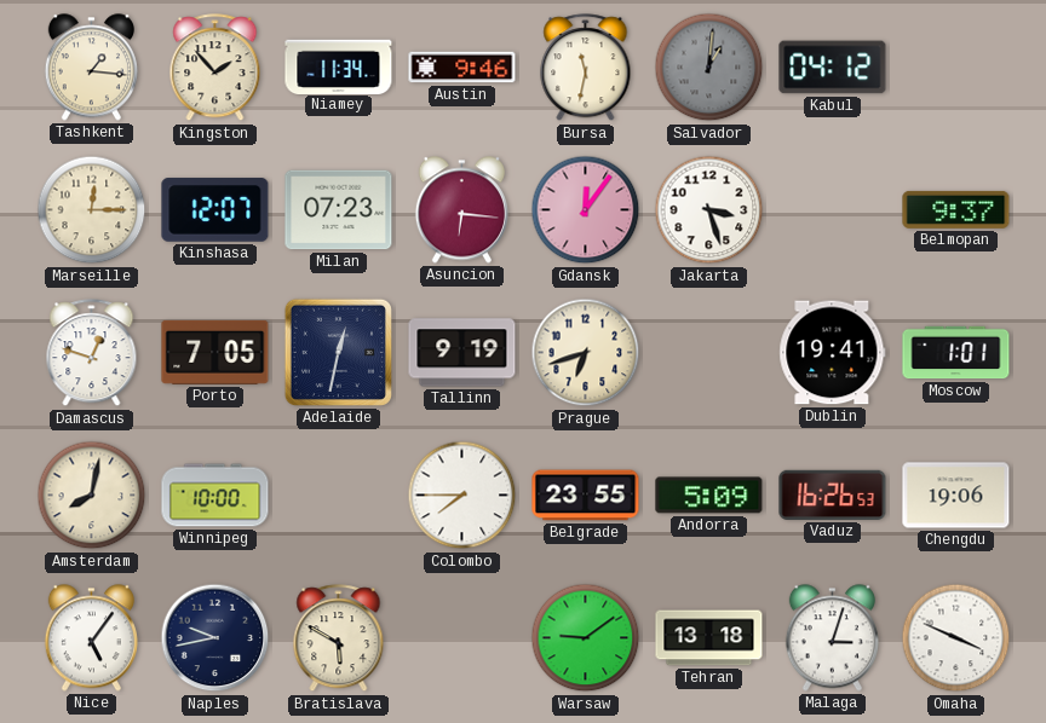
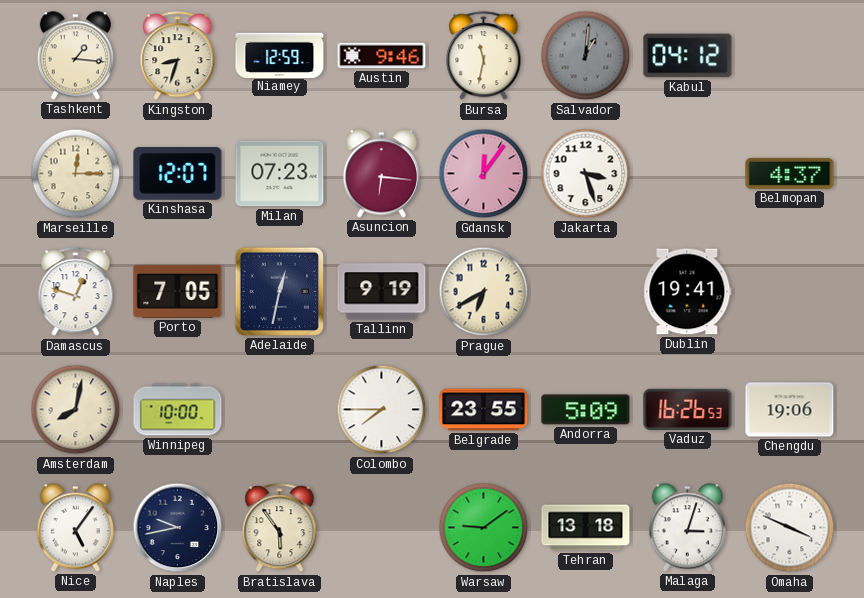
Kingston: 1:53 -> 8:33
Niamey: 11:34 -> 12:59
Belmopan: 9:37 -> 4:37
Prague: 6:42 -> 6:40
Moscow: 1:01 -> none
Bratislava: 5:50 -> 5:54
